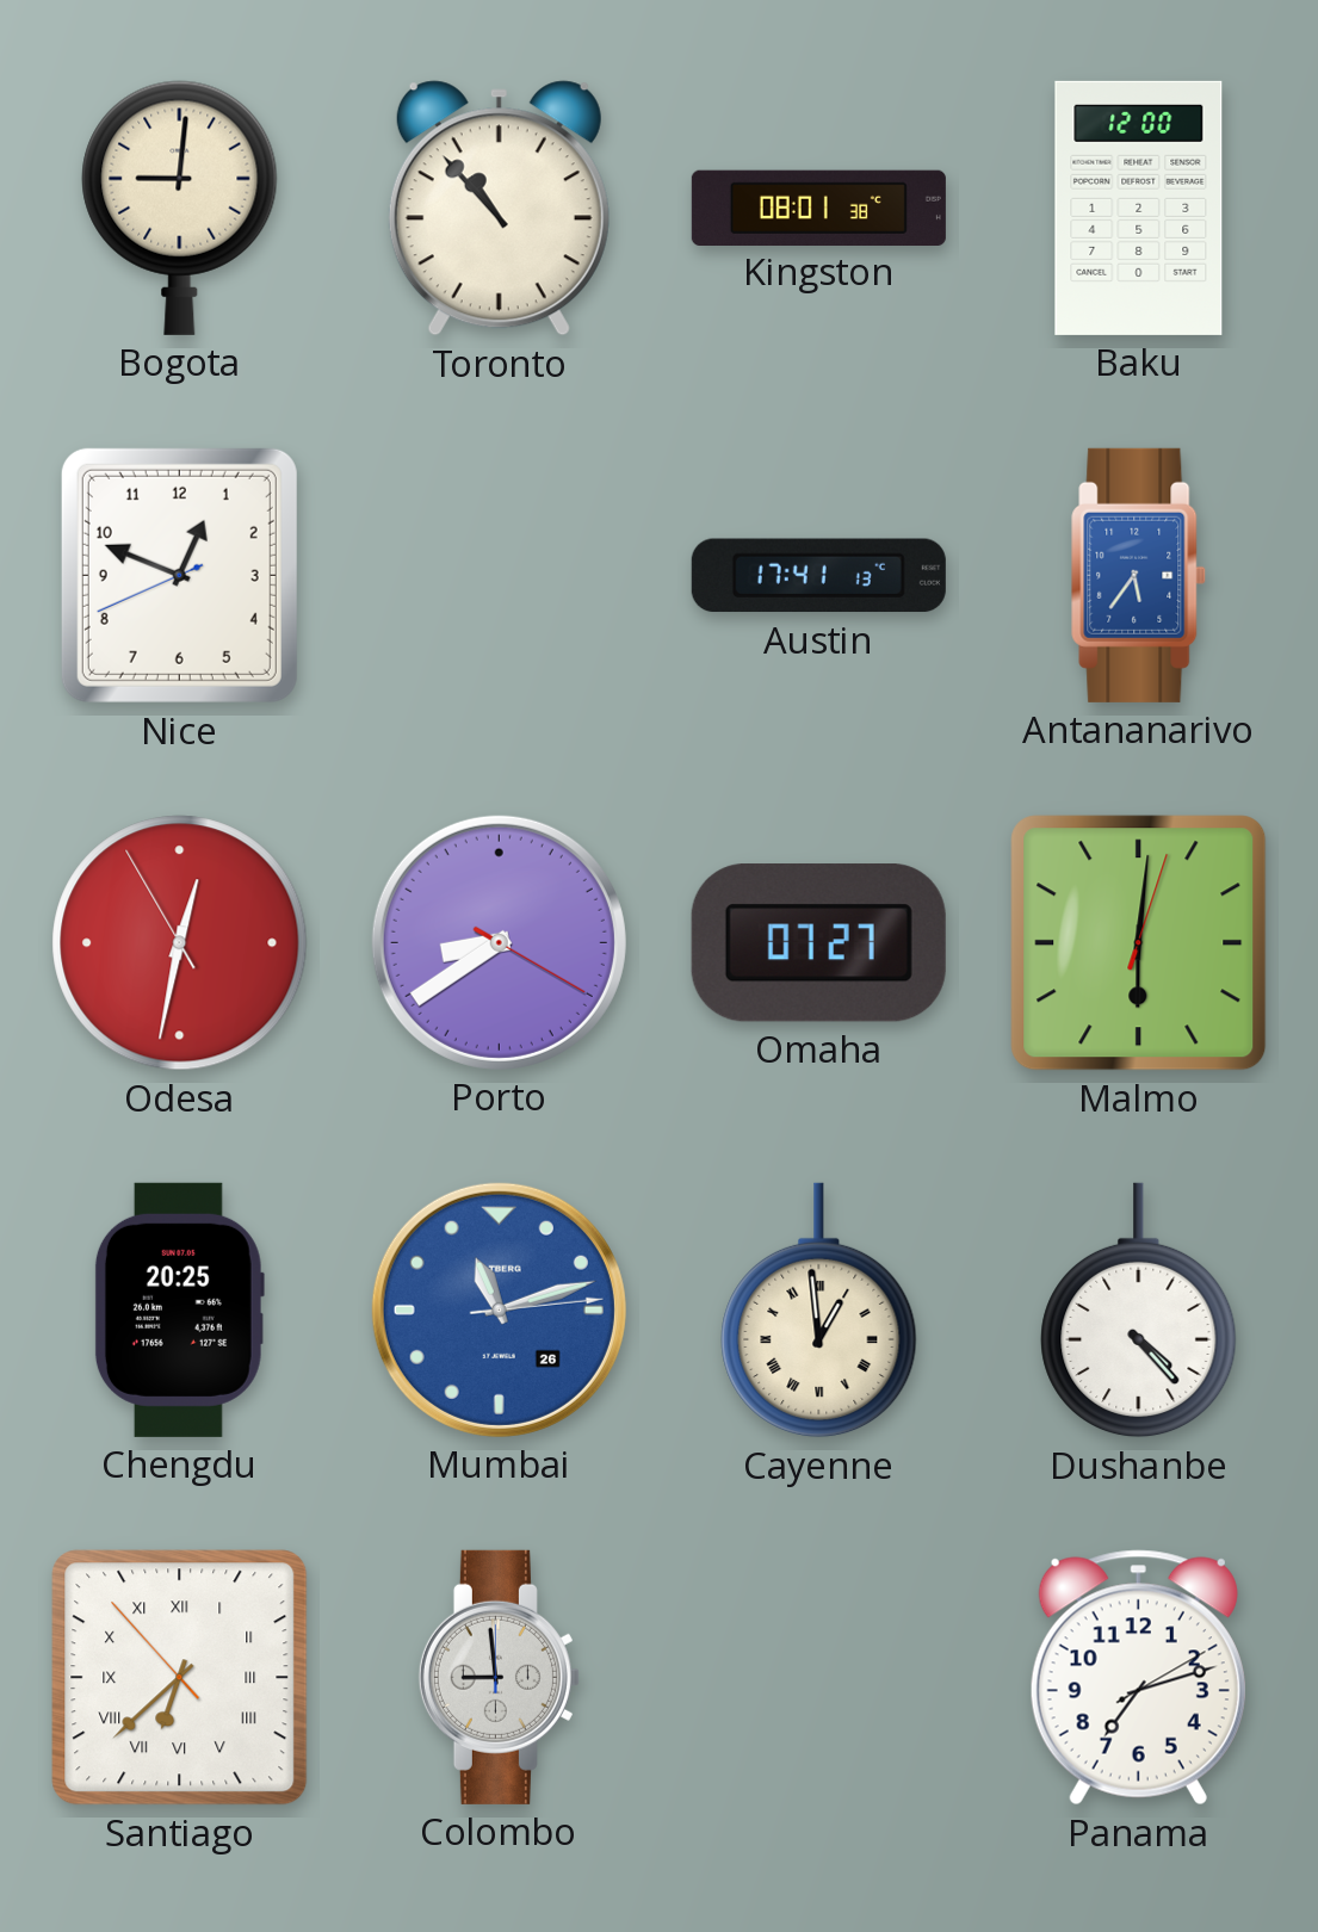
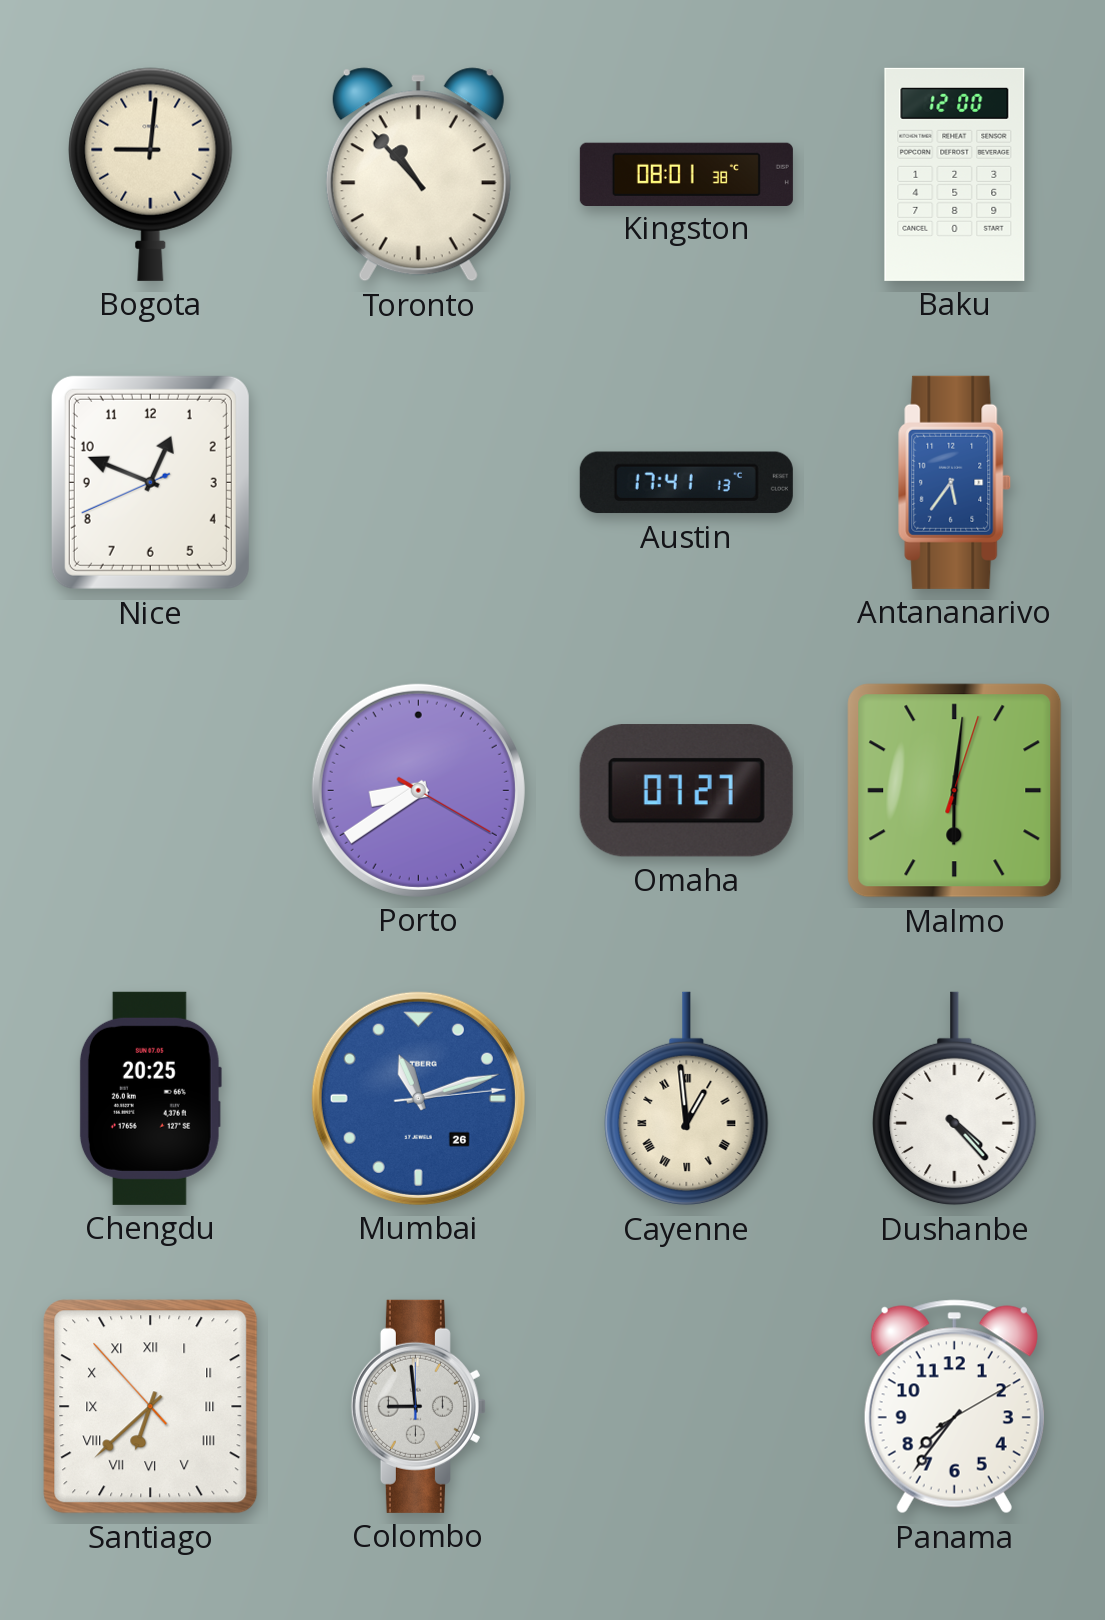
Odesa: 12:31 -> none
Panama: 7:12 -> 7:36
